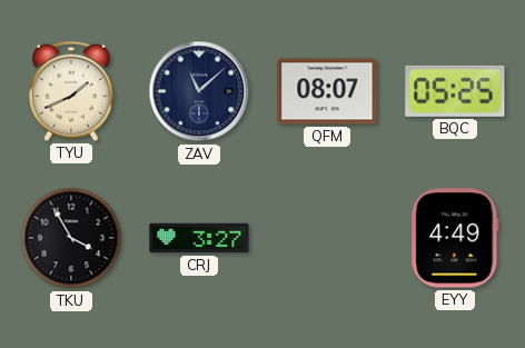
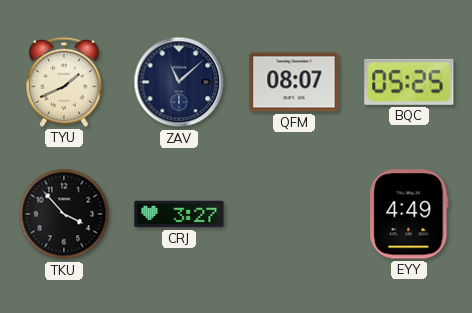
TKU: 3:55 -> 3:53
